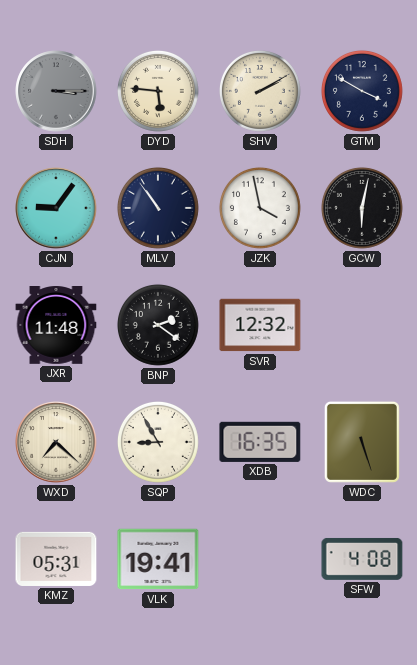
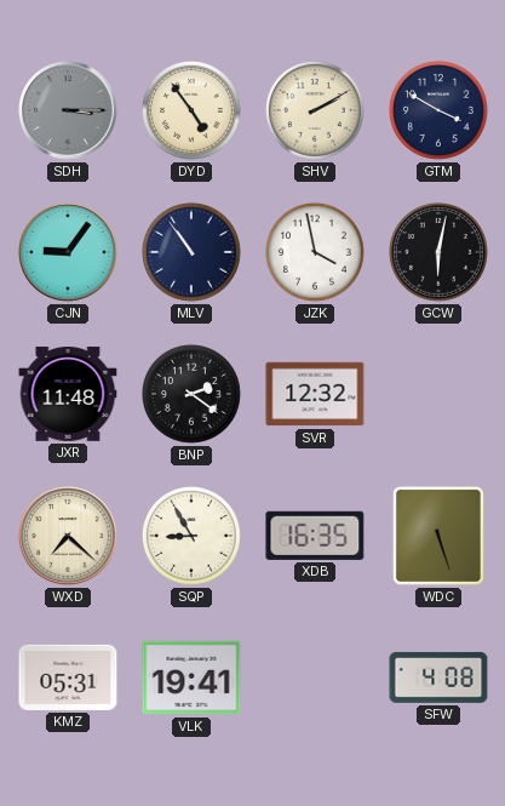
DYD: 5:46 -> 4:54
